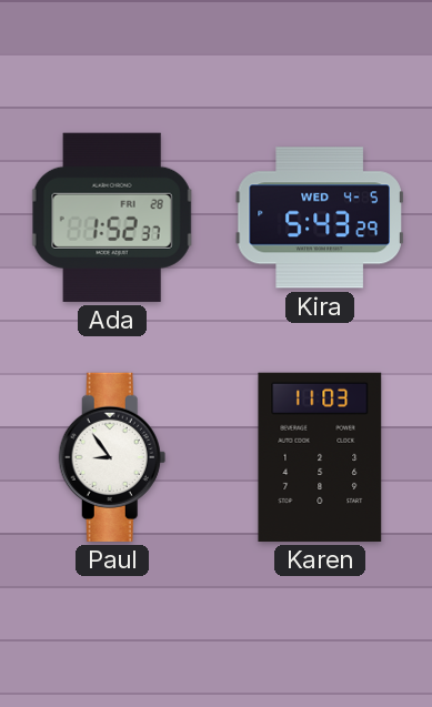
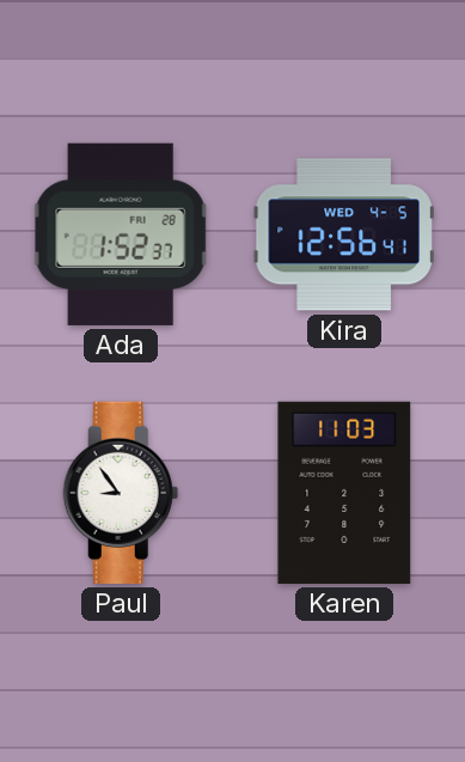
Kira: 5:43 -> 12:56
